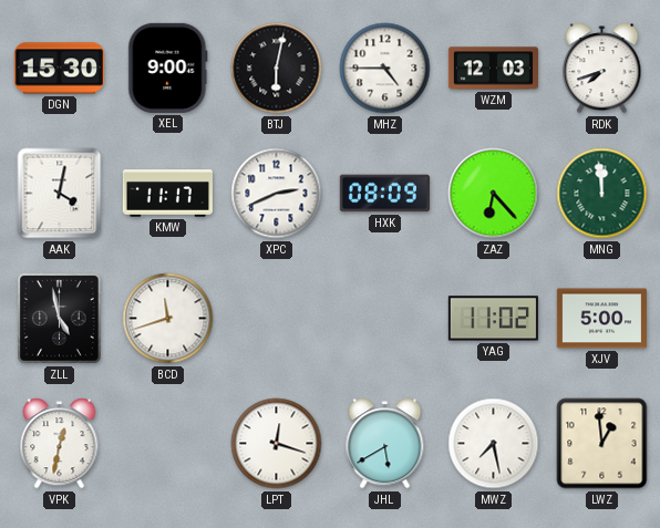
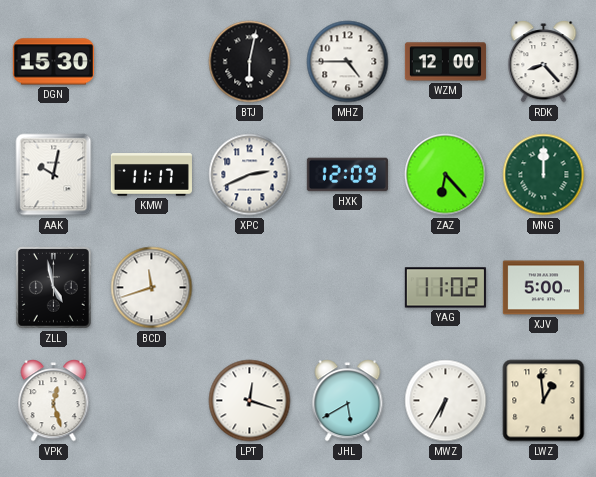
XEL: 9:00 -> none
WZM: 12:03 -> 12:00
RDK: 7:42 -> 8:23
AAK: 4:02 -> 10:02
HXK: 08:09 -> 12:09
MNG: 11:59 -> 12:00
VPK: 12:32 -> 12:27
MWZ: 7:28 -> 6:35
